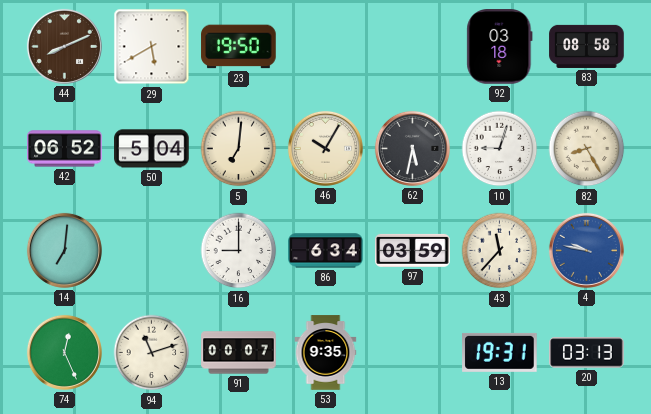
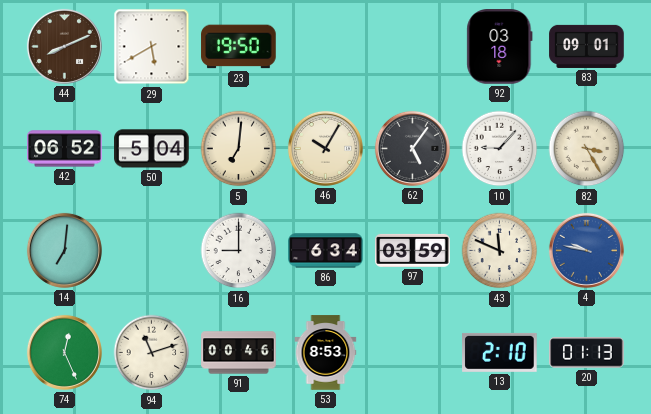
83: 08:58 -> 09:01
62: 5:32 -> 5:06
10: 9:03 -> 9:07
82: 8:25 -> 3:25
43: 11:37 -> 11:49
91: 00:07 -> 00:46
53: 9:35 -> 8:53
13: 19:31 -> 2:10
20: 03:13 -> 01:13
